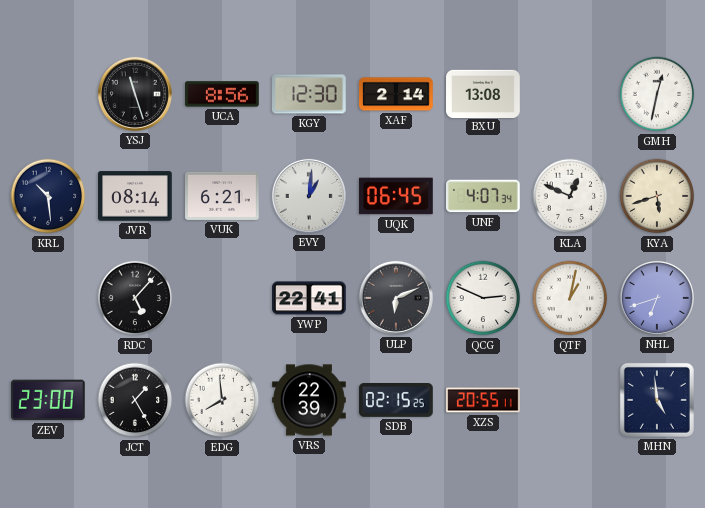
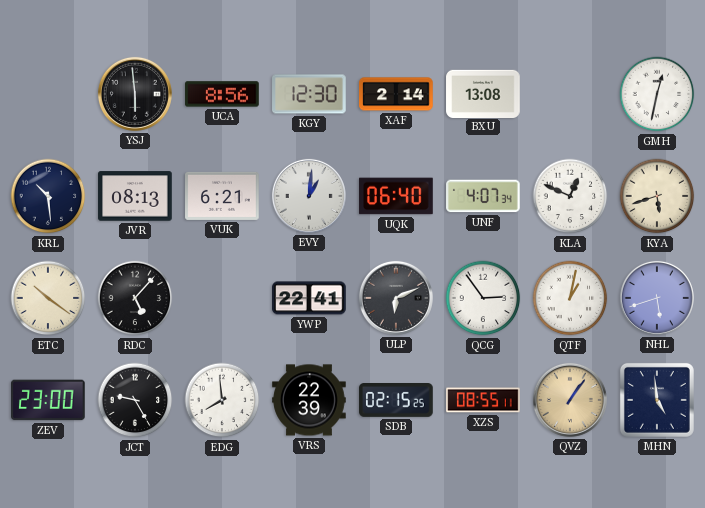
YSJ: 11:27 -> 5:59
JVR: 08:14 -> 08:13
UQK: 06:45 -> 06:40
ETC: none -> 10:21
QCG: 2:49 -> 2:54
NHL: 6:42 -> 5:42
JCT: 1:25 -> 9:25
XZS: 20:55 -> 08:55
QVZ: none -> 1:06
